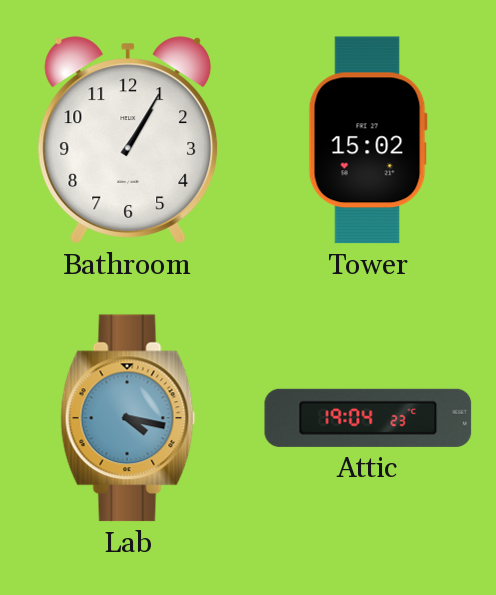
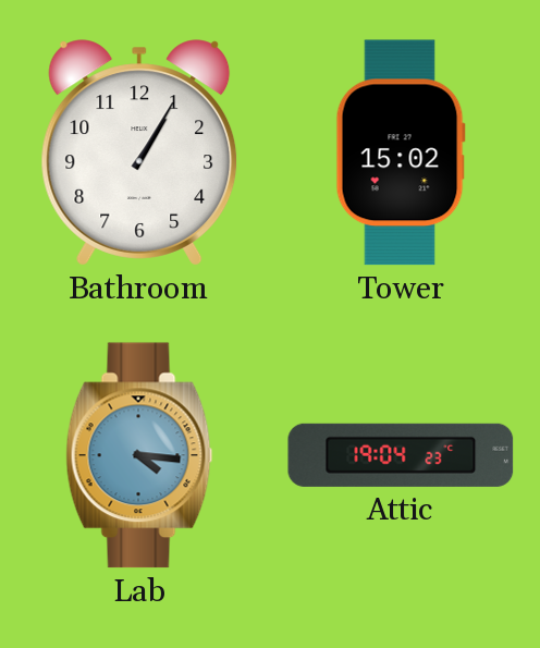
Lab: 4:17 -> 4:16
